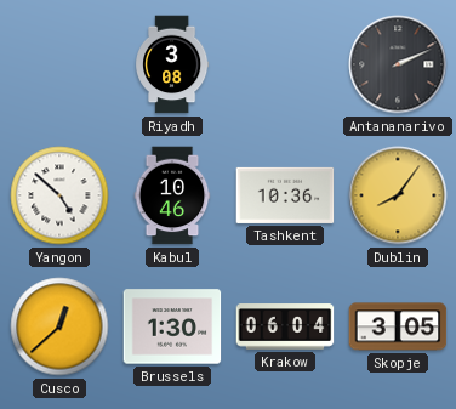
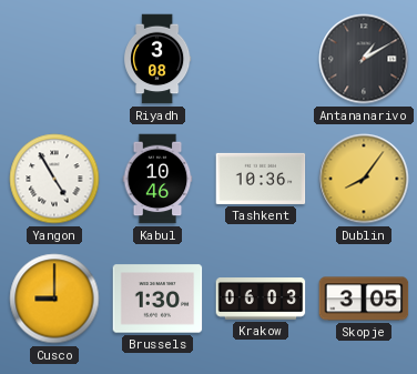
Antananarivo: 2:11 -> 1:10
Yangon: 4:52 -> 4:55
Cusco: 12:38 -> 9:00
Krakow: 06:04 -> 06:03
